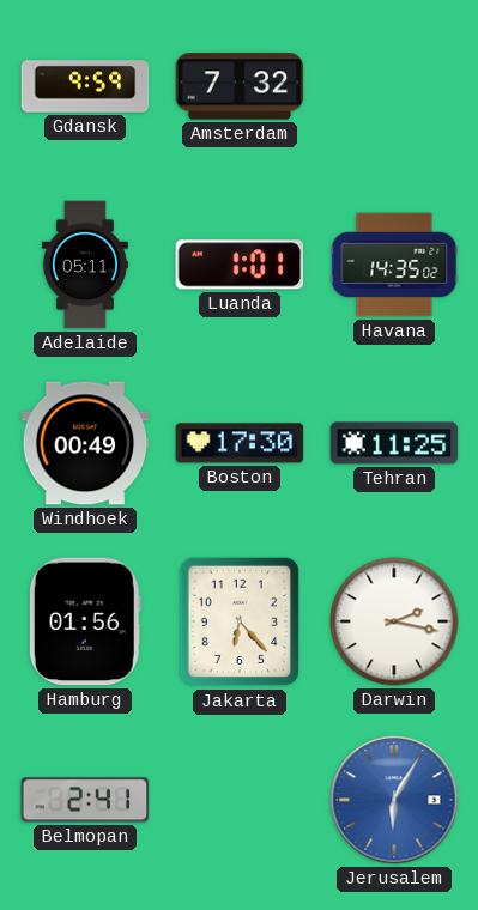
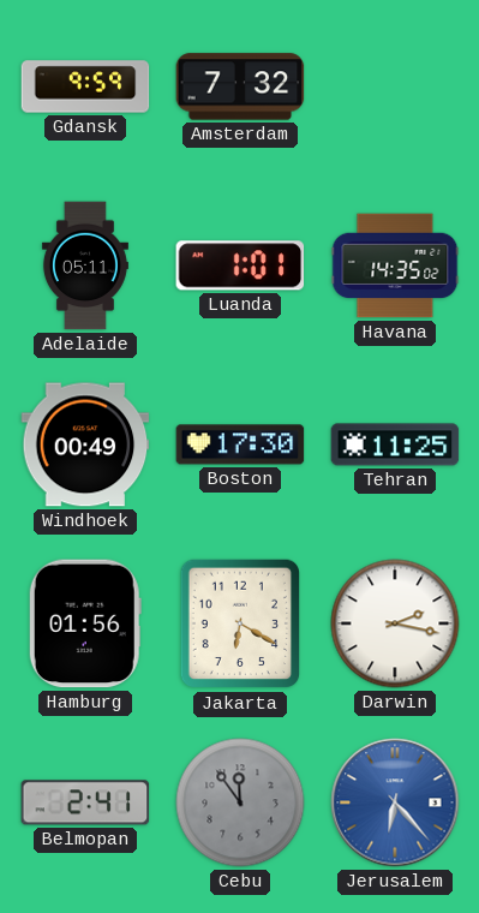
Jakarta: 6:23 -> 6:20
Cebu: none -> 11:54
Jerusalem: 6:05 -> 6:23
